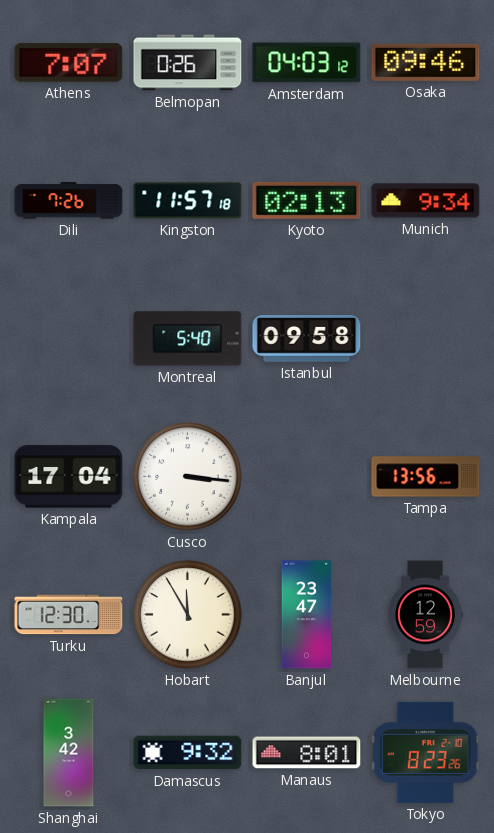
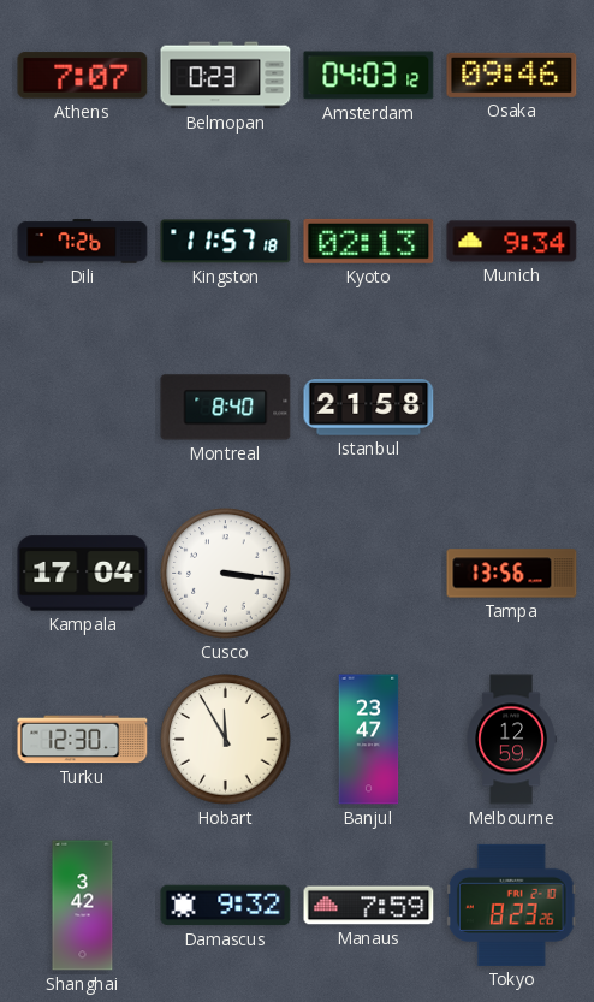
Belmopan: 0:26 -> 0:23
Montreal: 5:40 -> 8:40
Istanbul: 09:58 -> 21:58
Manaus: 8:01 -> 7:59
